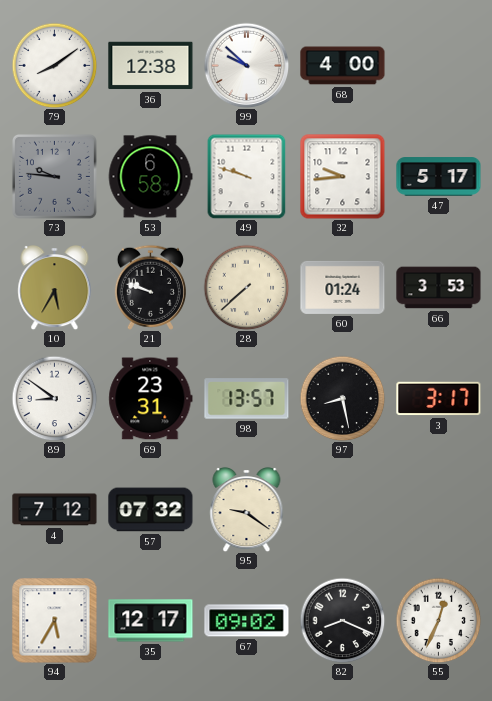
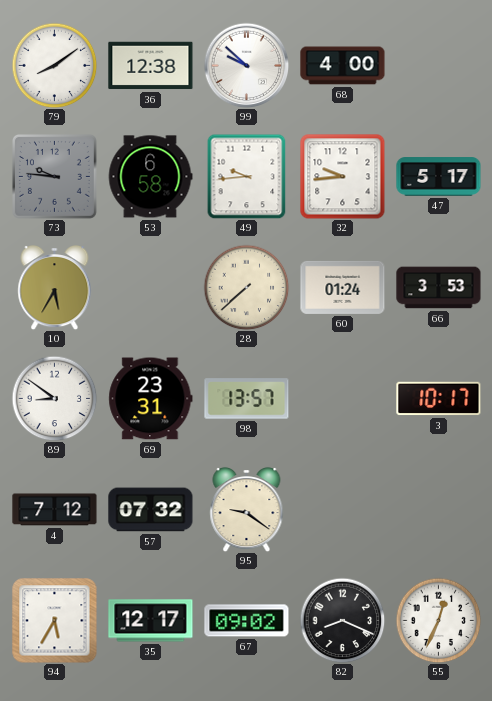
49: 9:48 -> 9:44
21: 9:48 -> none
97: 8:28 -> none
3: 3:17 -> 10:17
